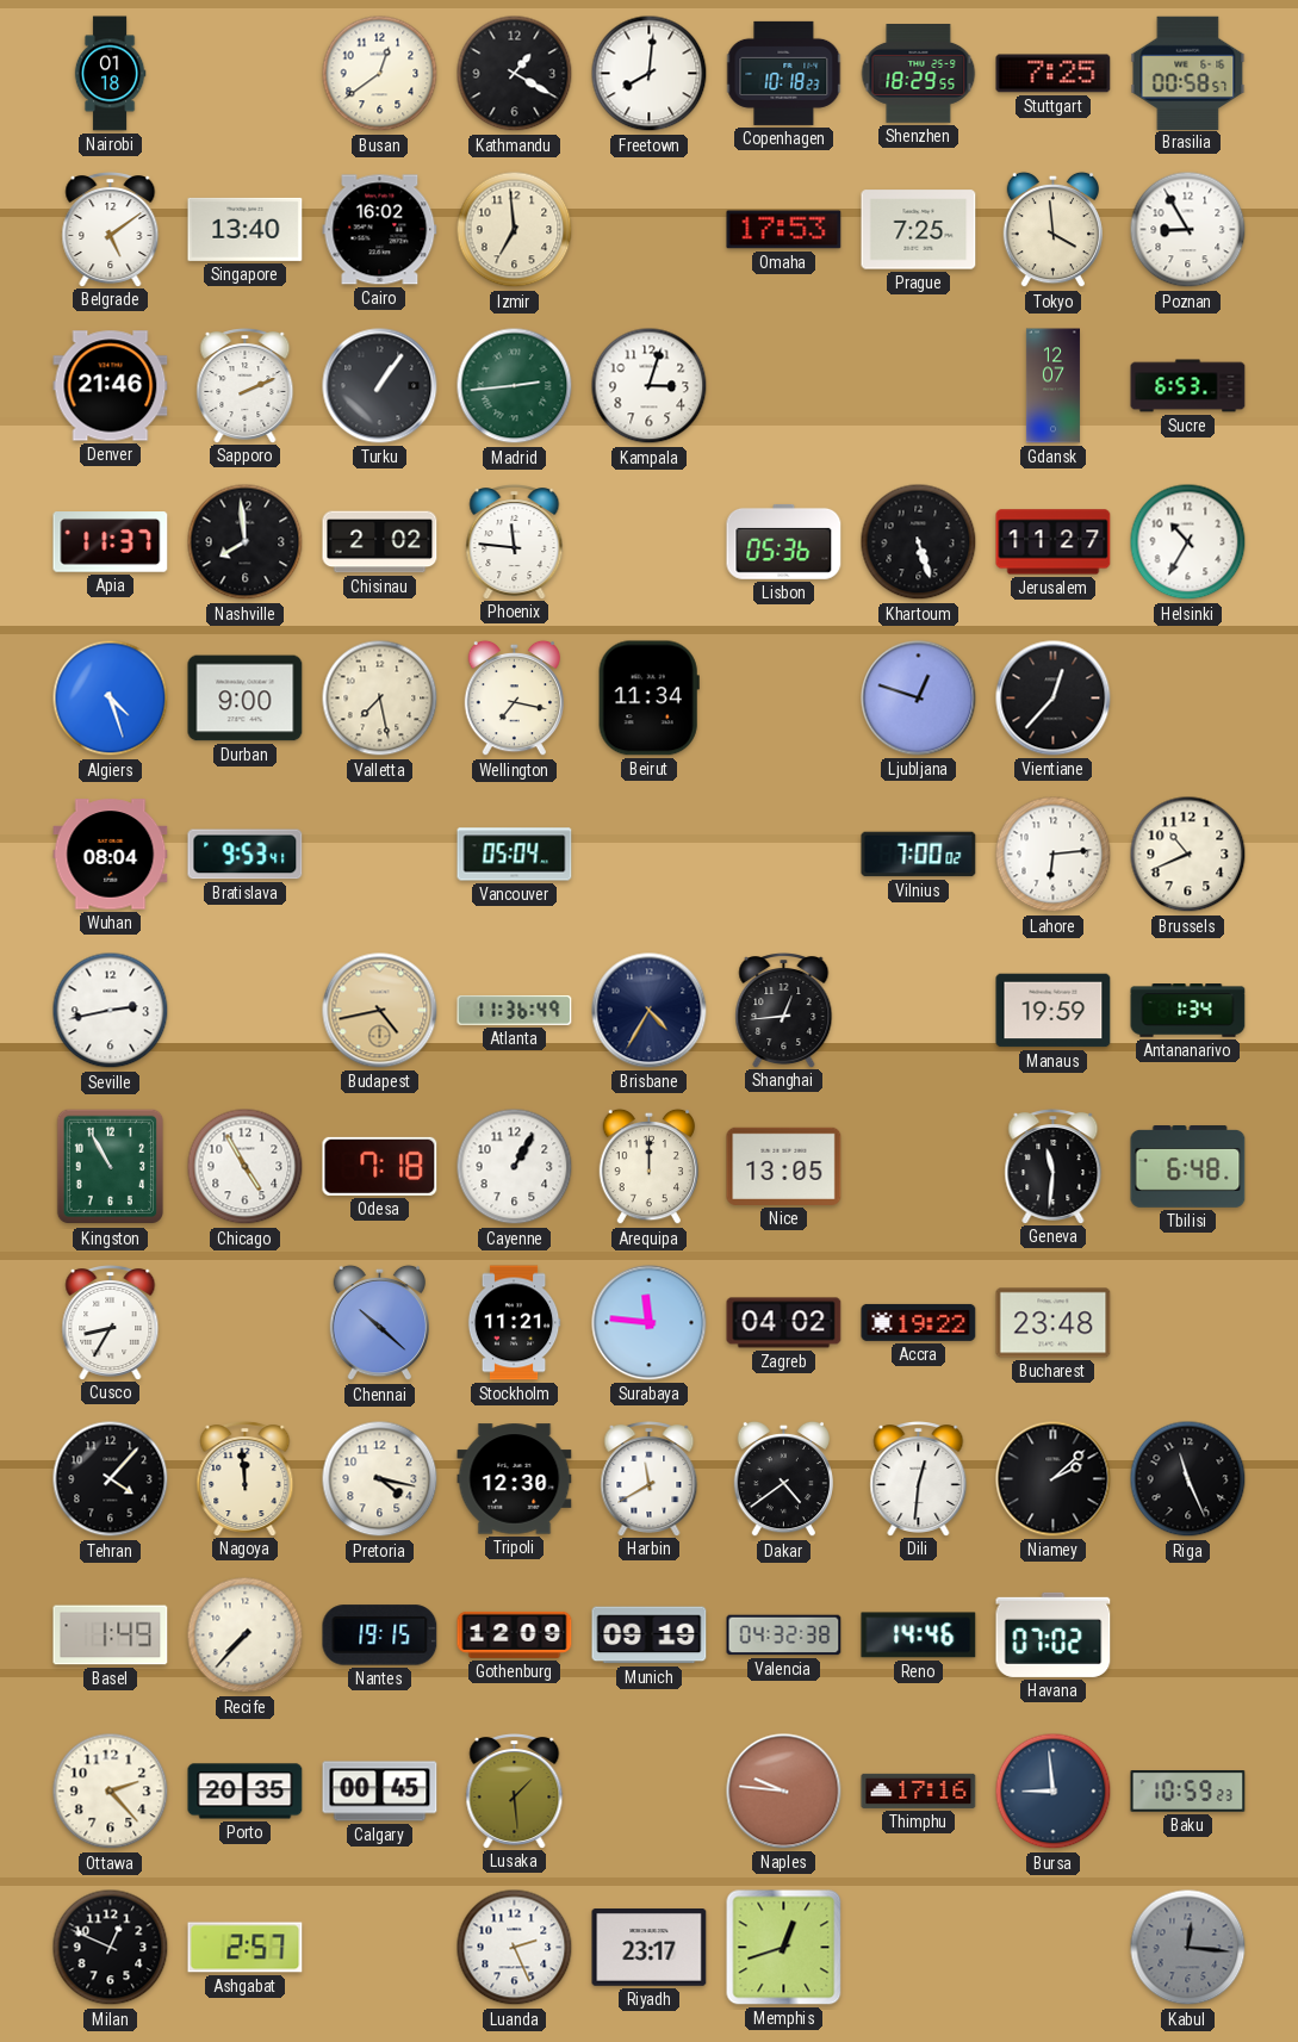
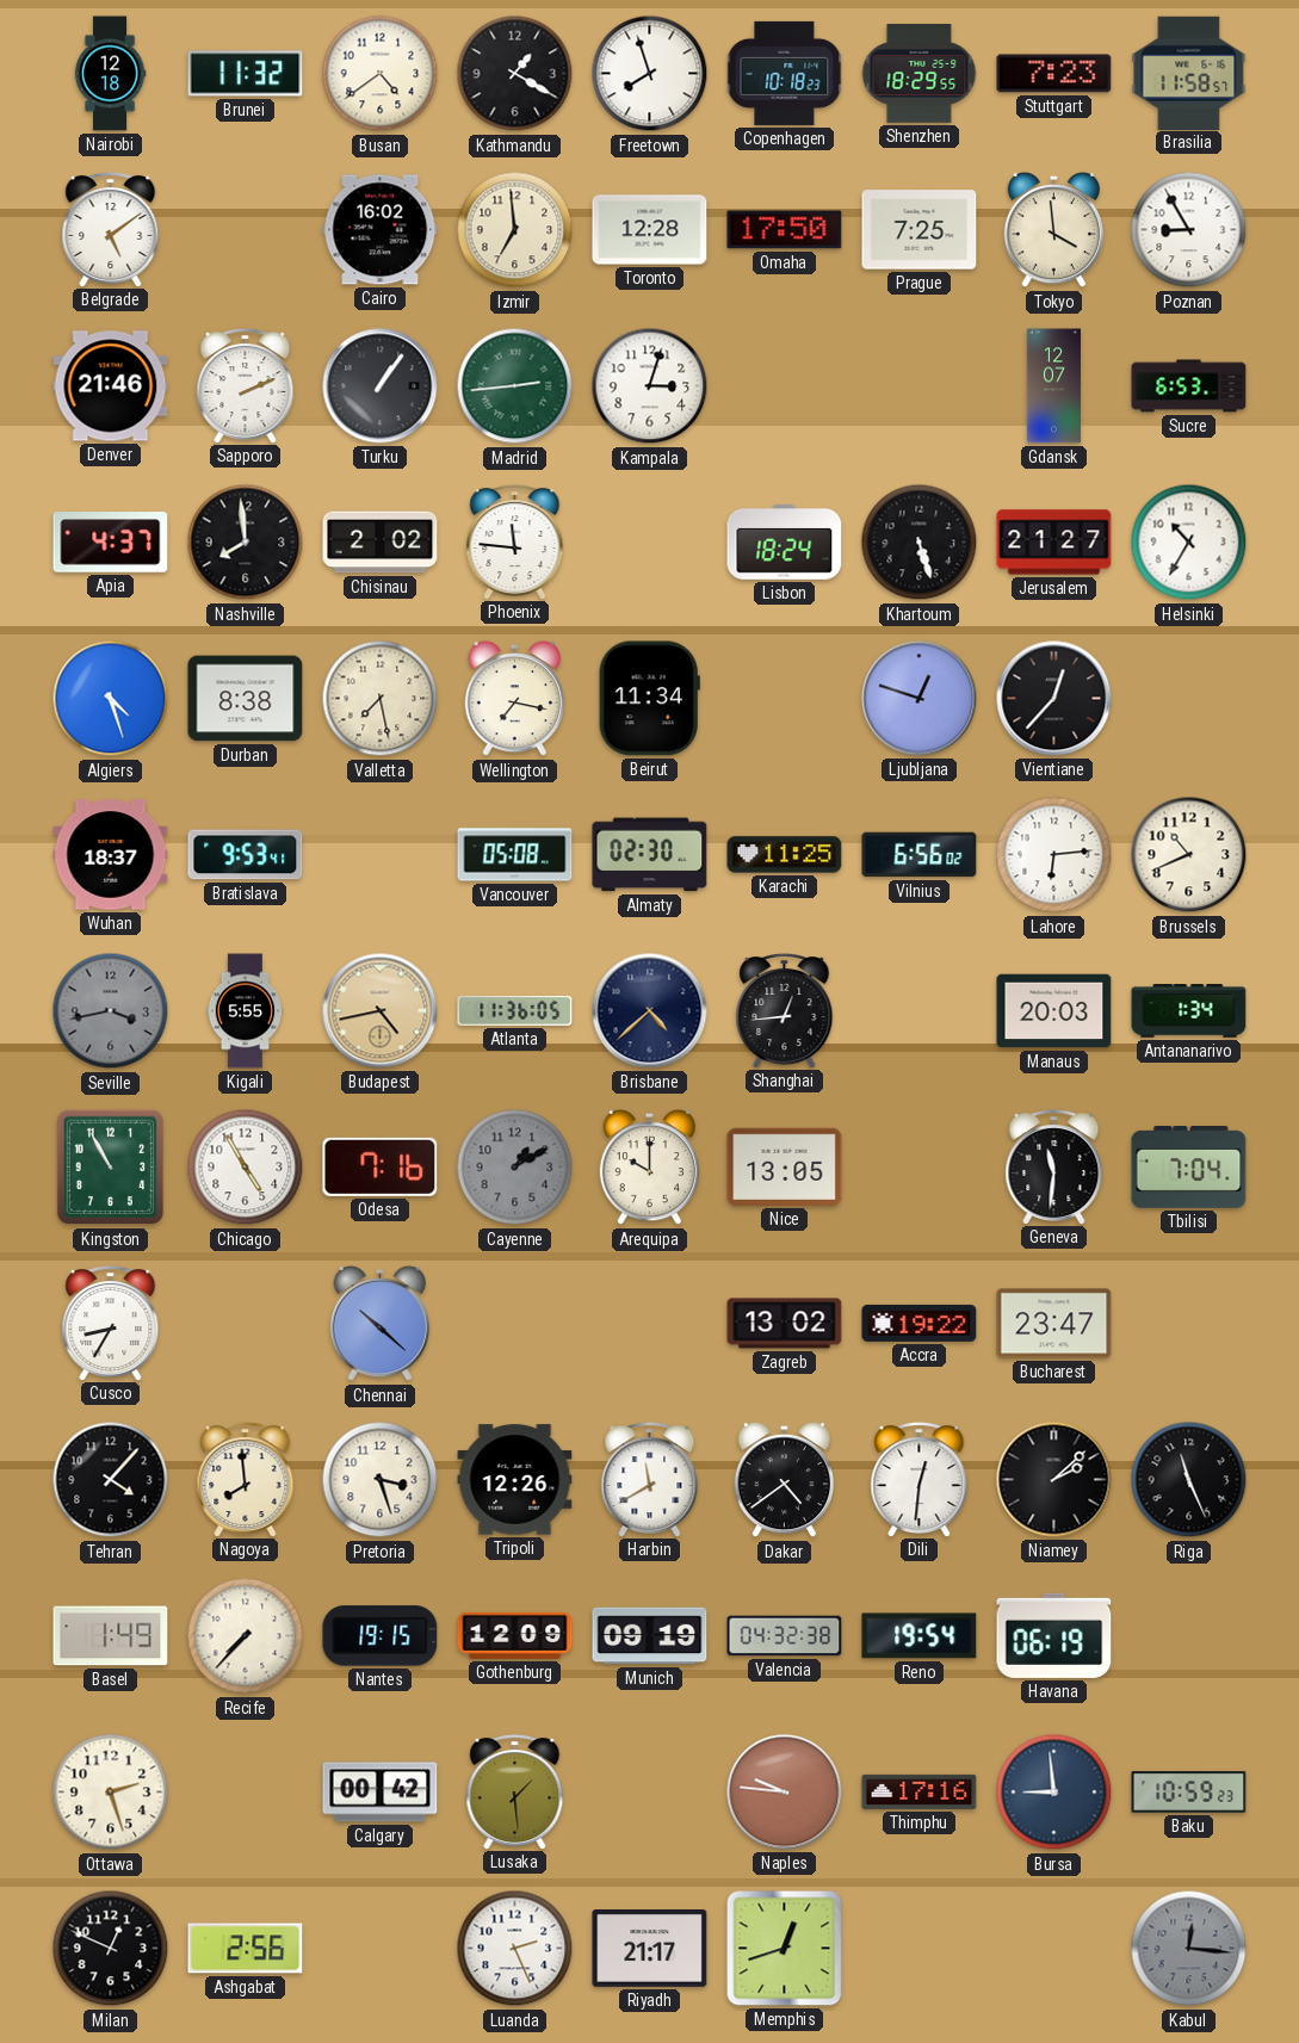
Nairobi: 01:18 -> 12:18
Brunei: none -> 11:32
Busan: 12:39 -> 4:39
Freetown: 8:01 -> 7:57
Stuttgart: 7:25 -> 7:23
Brasilia: 00:58 -> 11:58
Singapore: 13:40 -> none
Toronto: none -> 12:28
Omaha: 17:53 -> 17:50
Apia: 11:37 -> 4:37
Lisbon: 05:36 -> 18:24
Jerusalem: 11:27 -> 21:27
Durban: 9:00 -> 8:38
Wuhan: 08:04 -> 18:37
Vancouver: 05:04 -> 05:08
Almaty: none -> 02:30
Karachi: none -> 11:25
Vilnius: 7:00 -> 6:56
Seville: 2:43 -> 3:43
Seville dial: white -> grey
Kigali: none -> 5:55
Atlanta: 11:36:49 -> 11:36:05
Brisbane: 4:35 -> 4:38
Manaus: 19:59 -> 20:03
Odesa: 7:18 -> 7:16
Cayenne: 1:05 -> 1:10
Cayenne dial: white -> grey
Arequipa: 12:00 -> 10:00
Tbilisi: 6:48 -> 7:04
Stockholm: 11:21 -> none
Surabaya: 11:46 -> none
Zagreb: 04:02 -> 13:02
Bucharest: 23:48 -> 23:47
Nagoya: 11:59 -> 7:59
Pretoria: 4:17 -> 3:27
Tripoli: 12:30 -> 12:26
Reno: 14:46 -> 19:54
Havana: 07:02 -> 06:19
Ottawa: 2:23 -> 2:27
Porto: 20:35 -> none
Calgary: 00:45 -> 00:42
Ashgabat: 2:57 -> 2:56
Riyadh: 23:17 -> 21:17
